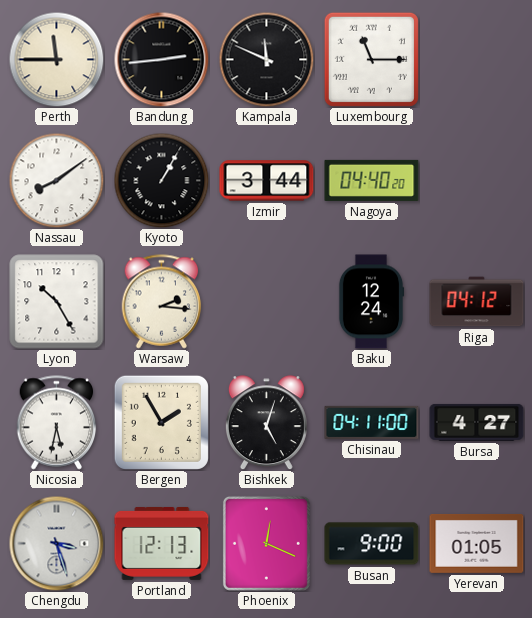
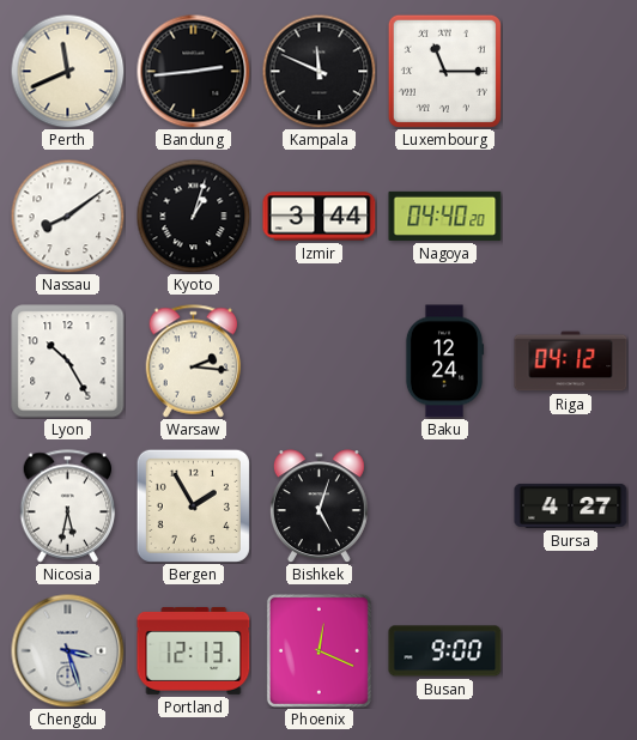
Perth: 11:45 -> 11:41
Kyoto: 1:05 -> 1:03
Chisinau: 04:11 -> none
Yerevan: 01:05 -> none
